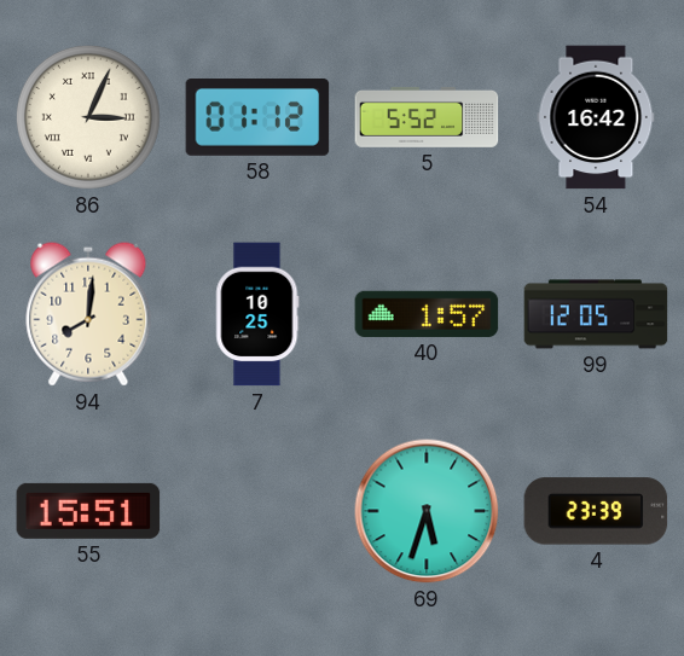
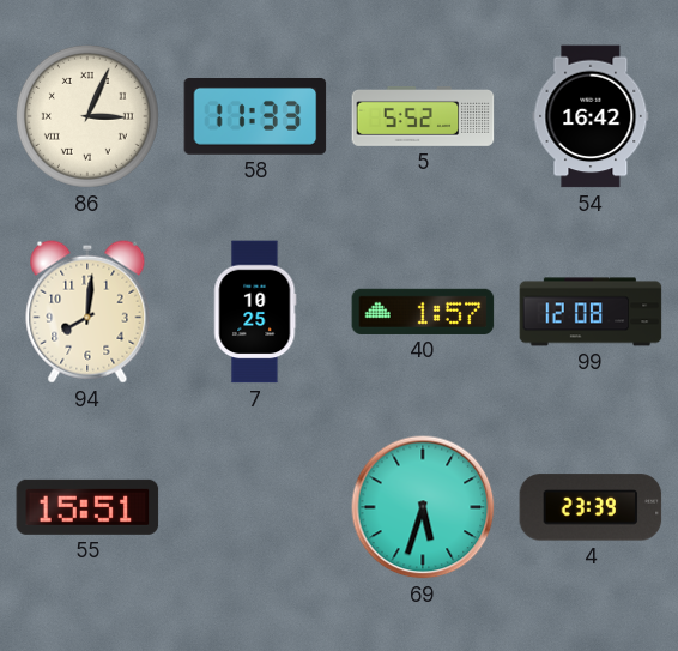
58: 01:12 -> 11:33
99: 12:05 -> 12:08
